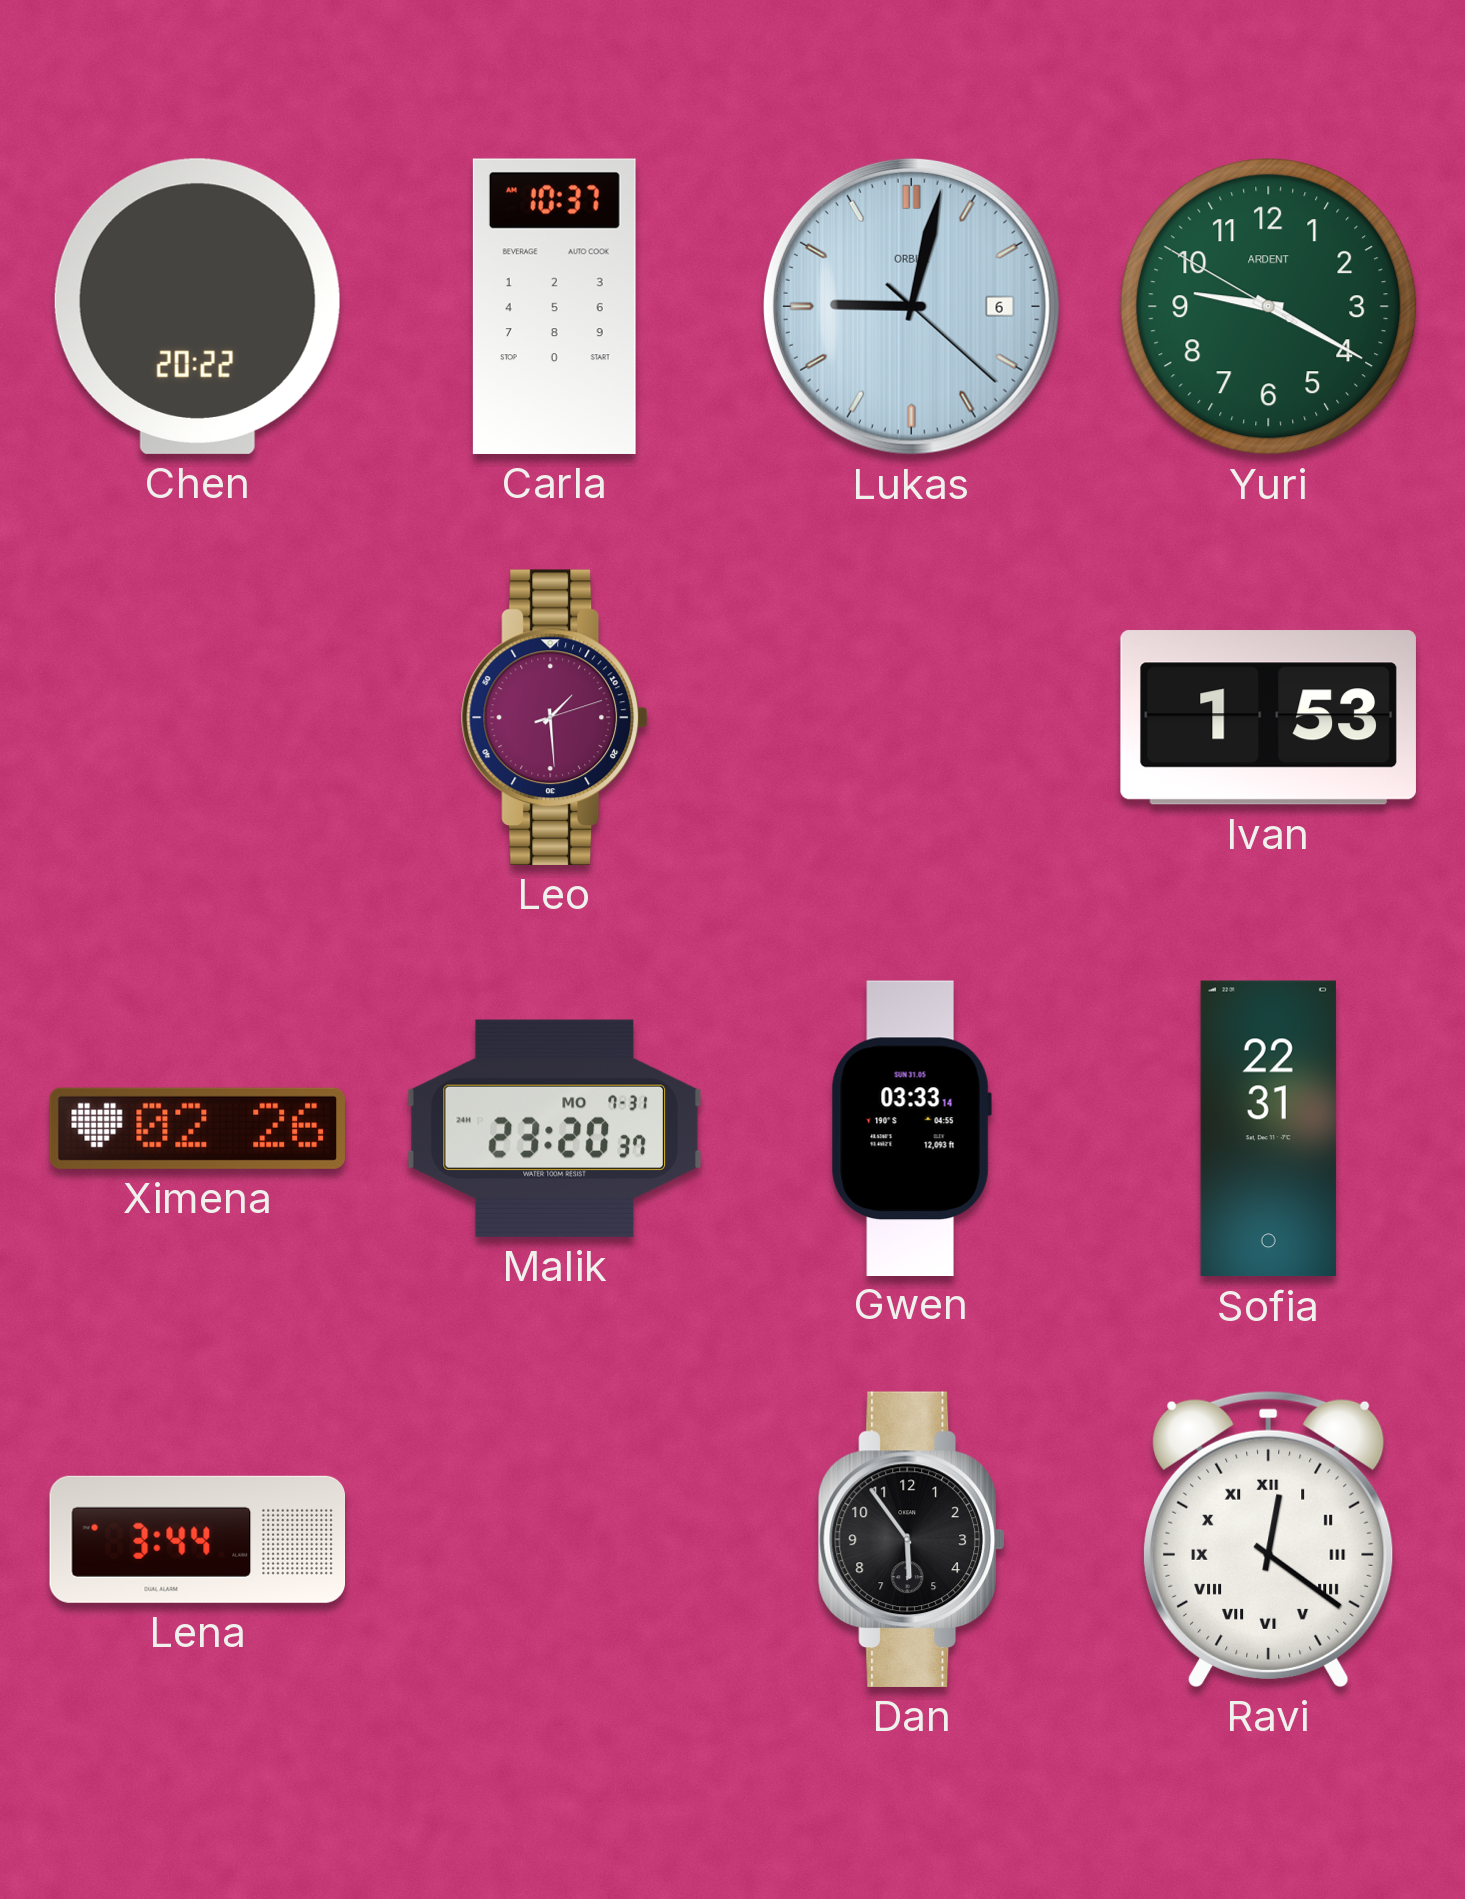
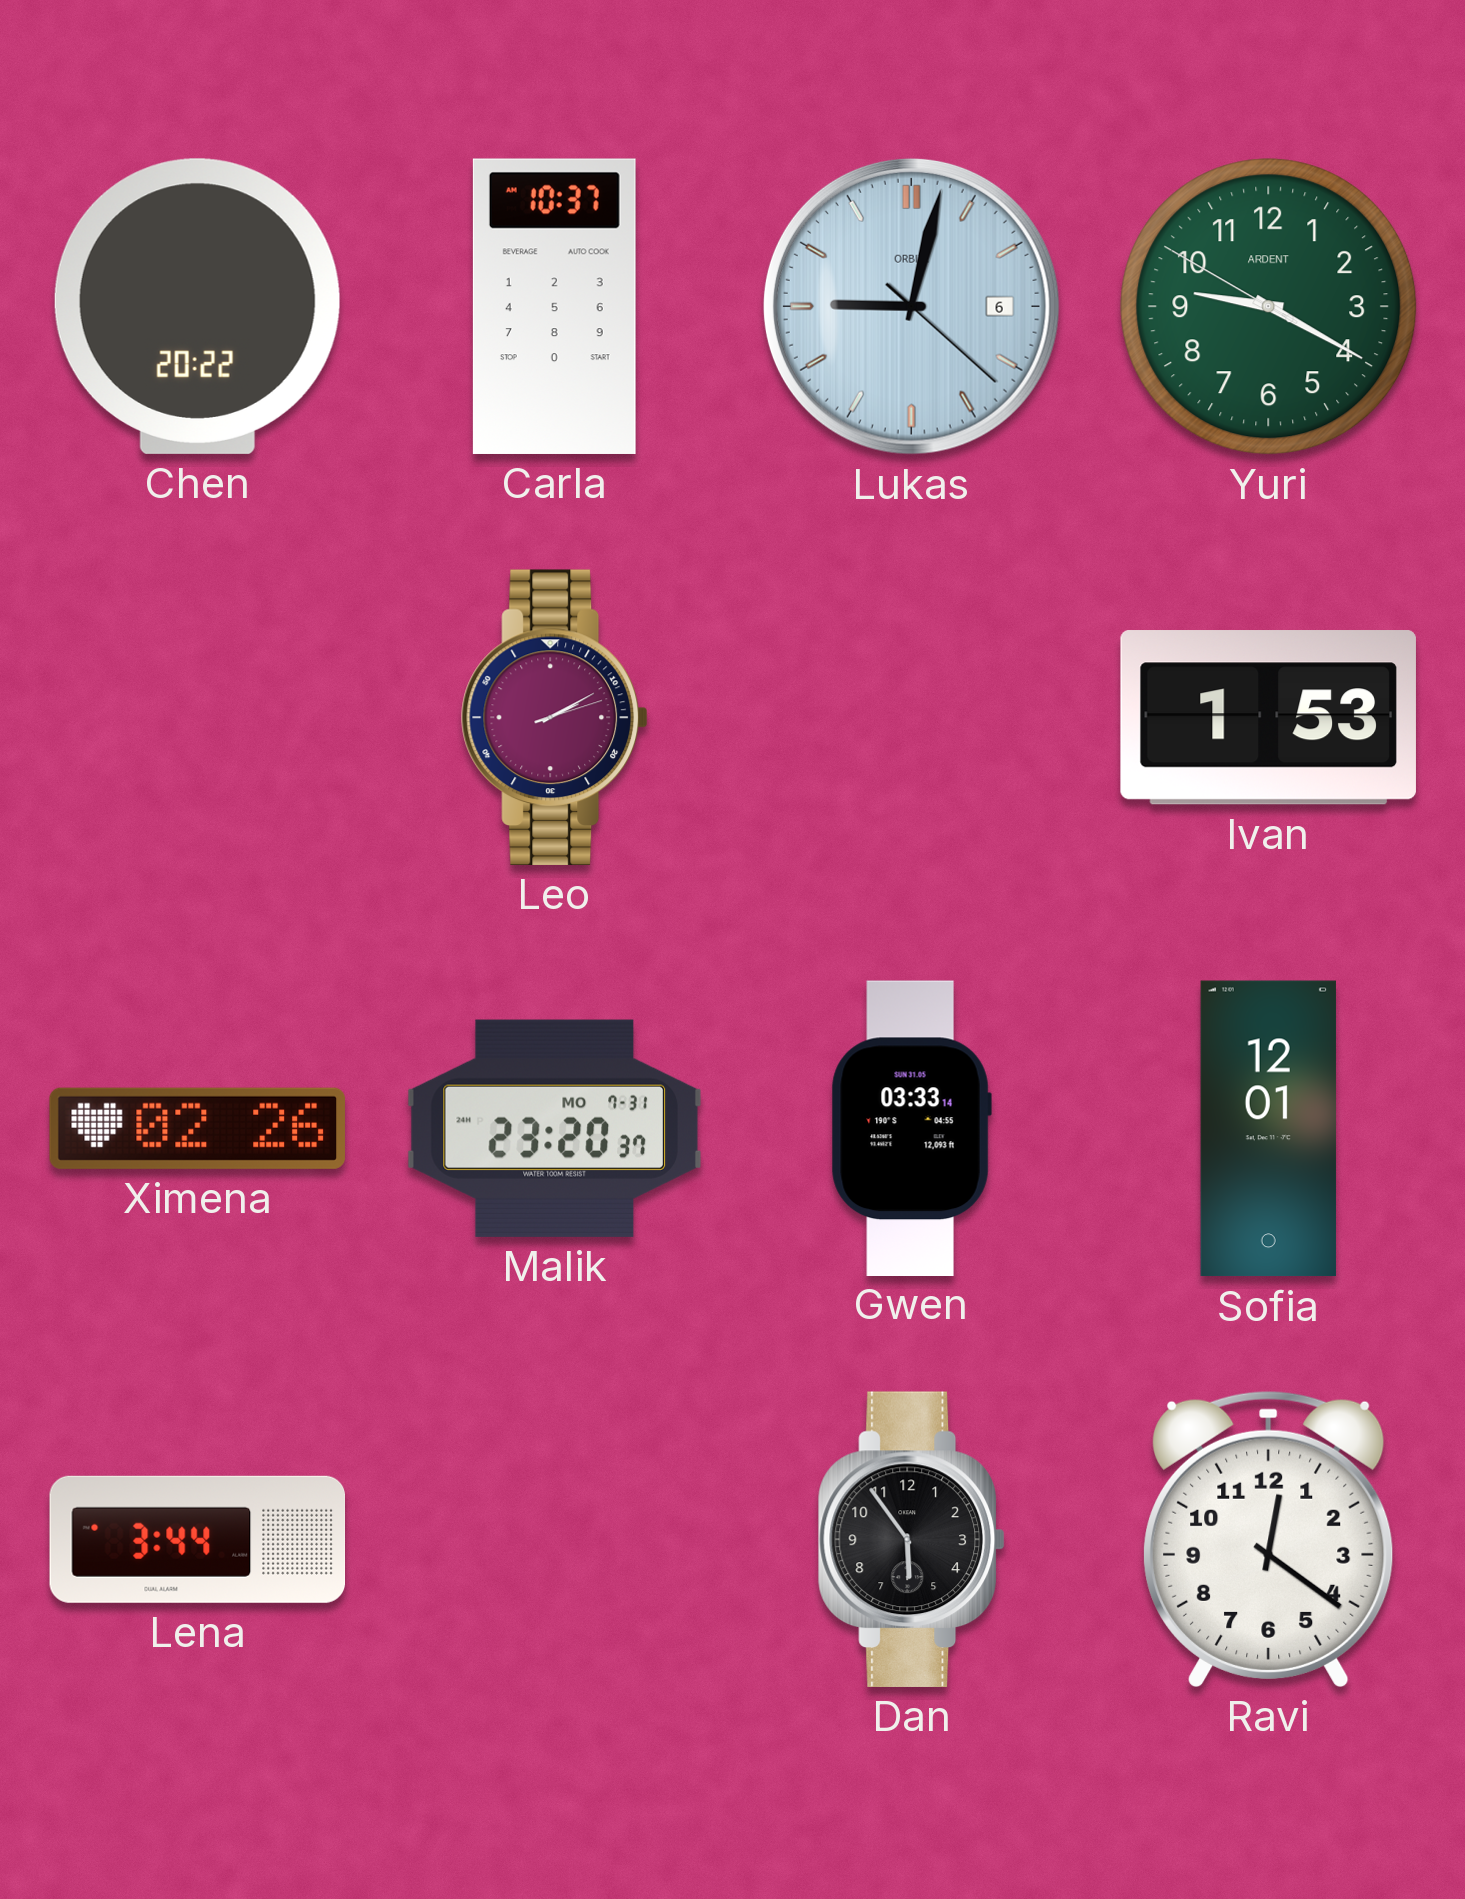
Leo: 1:29 -> 2:10
Sofia: 22:31 -> 12:01
Ravi numerals: Roman -> Arabic
